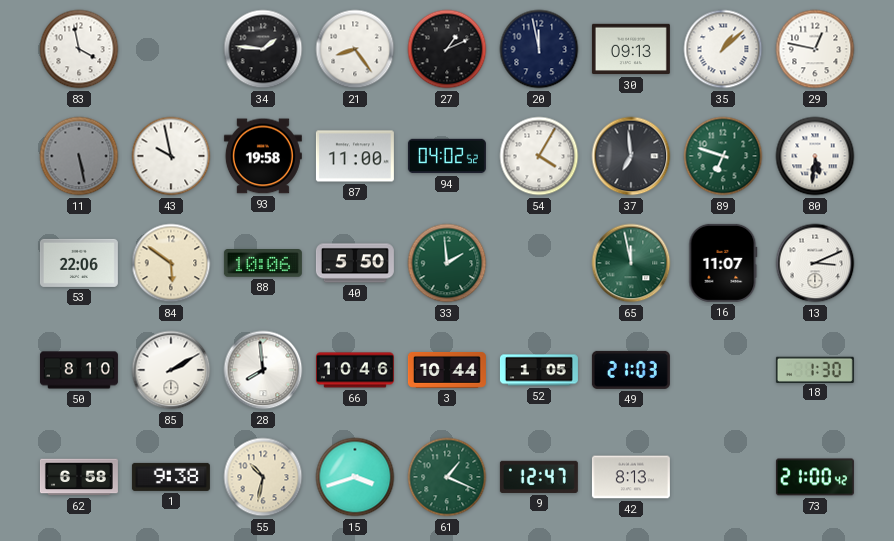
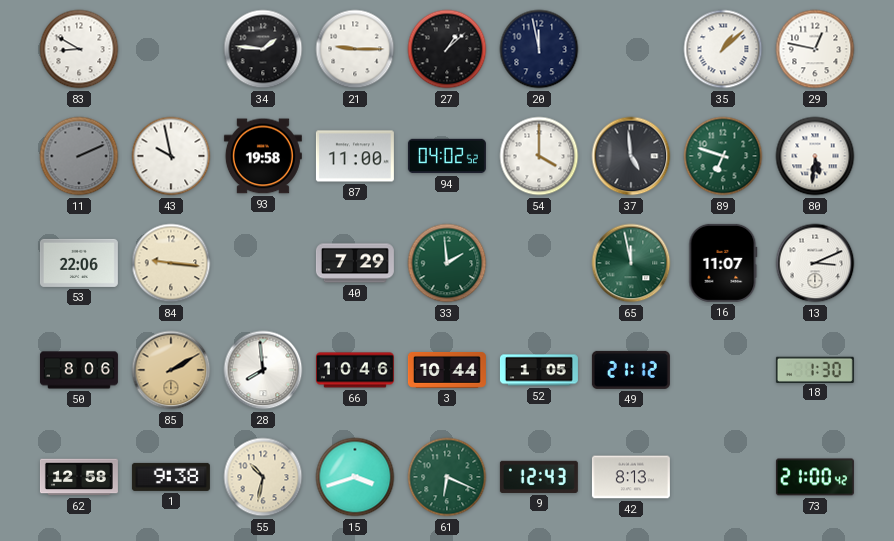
83: 3:58 -> 8:50
21: 8:24 -> 9:15
27: 1:11 -> 1:08
30: 09:13 -> none
11: 5:28 -> 2:11
54: 4:05 -> 4:00
37: 6:59 -> 4:59
84: 5:51 -> 9:16
88: 10:06 -> none
40: 5:50 -> 7:29
50: 8:10 -> 8:06
85 dial: white -> champagne
49: 21:03 -> 21:12
62: 6:58 -> 12:58
61: 1:19 -> 6:19
9: 12:47 -> 12:43
